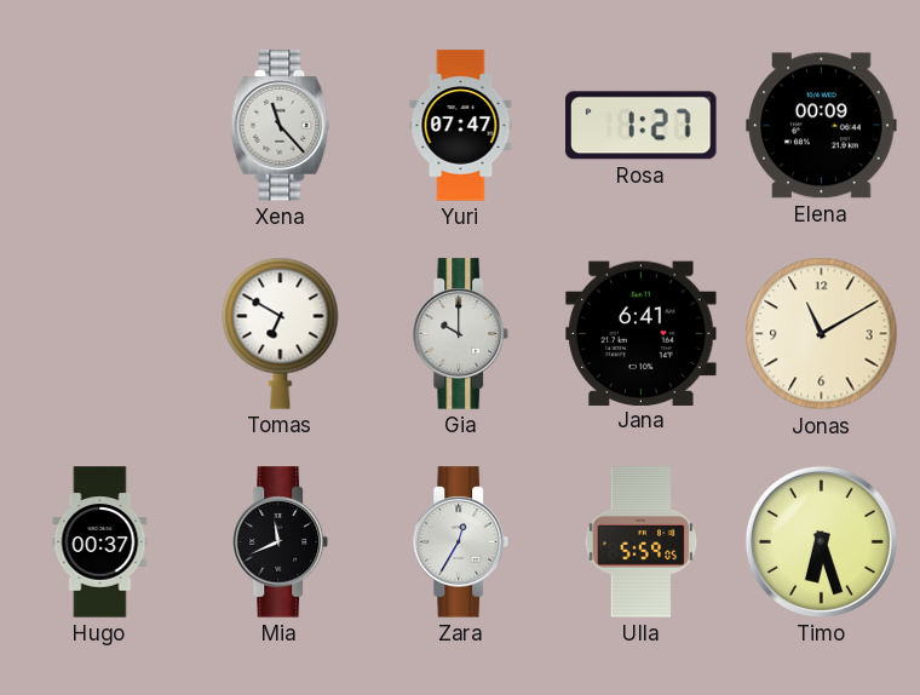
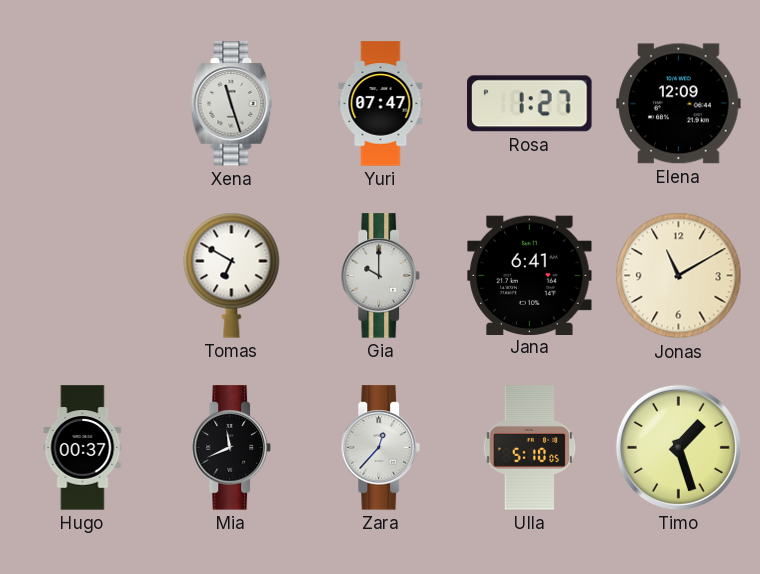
Xena: 11:23 -> 11:27
Elena: 00:09 -> 12:09
Zara: 12:35 -> 12:37
Ulla: 5:59 -> 5:10
Timo: 6:27 -> 1:27
